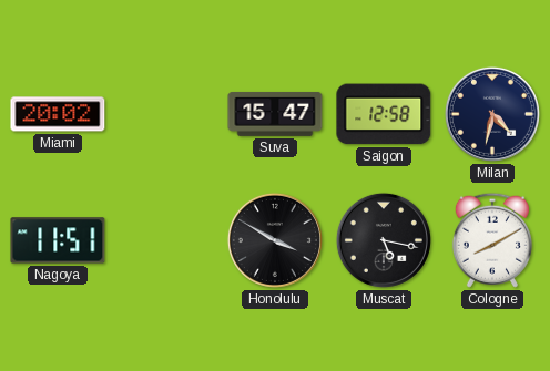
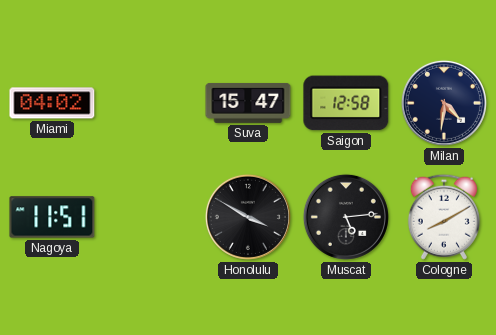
Miami: 20:02 -> 04:02
Milan: 4:32 -> 4:31
Muscat: 5:17 -> 5:14
